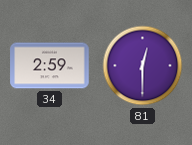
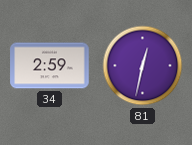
81: 12:30 -> 12:32
